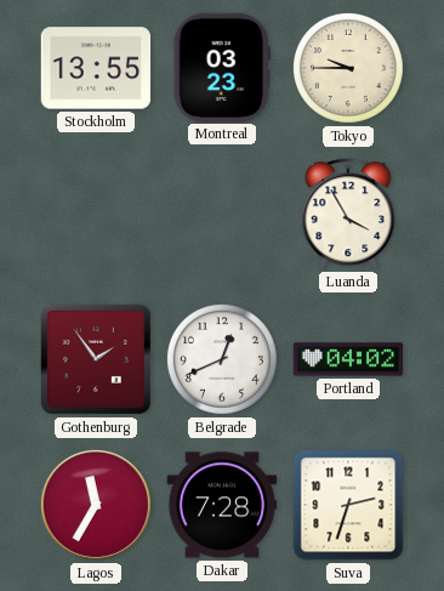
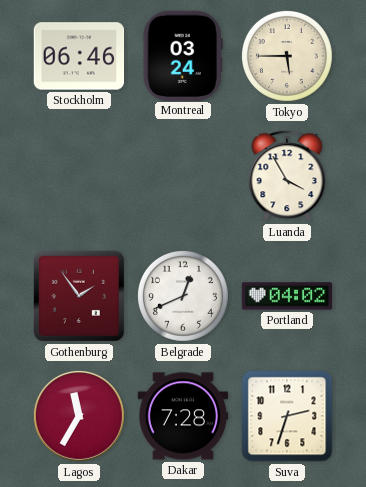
Stockholm: 13:55 -> 06:46
Montreal: 03:23 -> 03:24
Tokyo: 9:45 -> 5:45
